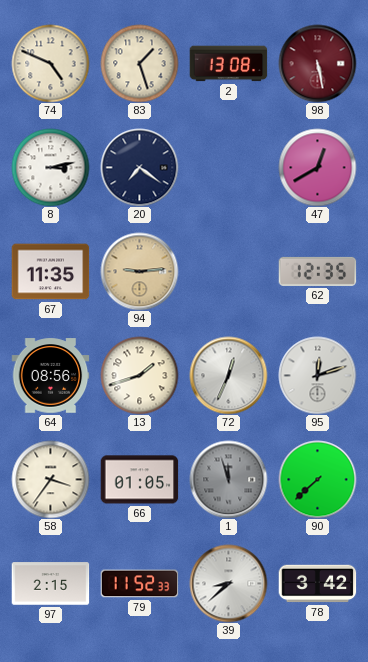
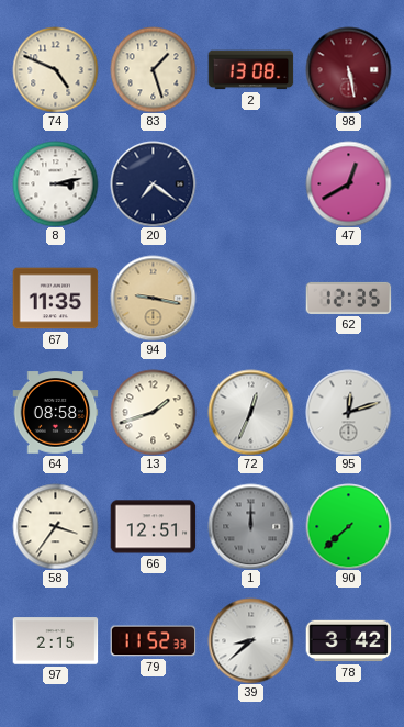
94: 9:14 -> 9:17
64: 08:56 -> 08:58
66: 01:05 -> 12:51
1: 11:57 -> 12:00
